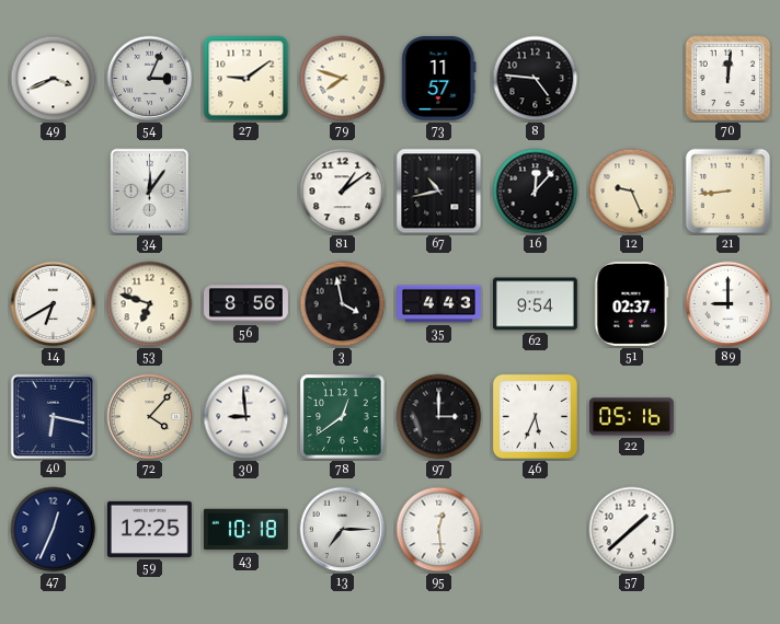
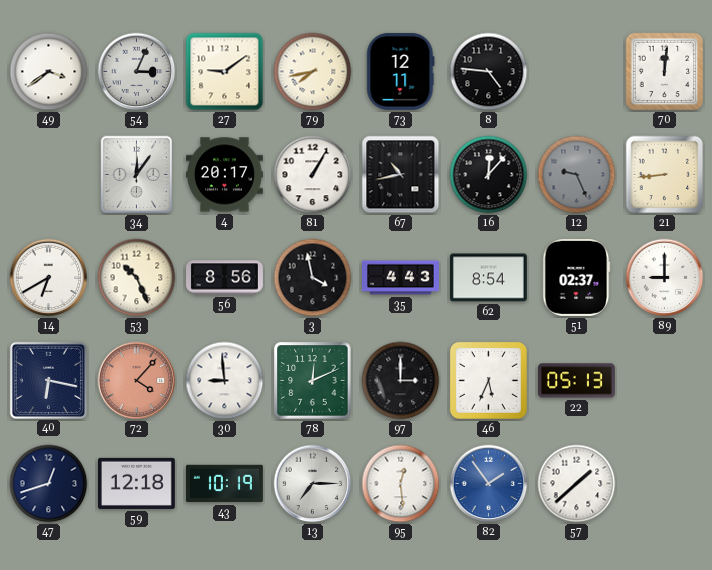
49: 3:41 -> 3:39
79: 7:48 -> 7:43
73: 11:57 -> 12:11
4: none -> 20:17
81: 1:09 -> 1:05
12 dial: cream -> grey
53: 6:48 -> 10:26
62: 9:54 -> 8:54
72 dial: cream -> salmon
78: 12:39 -> 12:11
22: 05:16 -> 05:13
47: 12:34 -> 12:42
59: 12:25 -> 12:18
43: 10:18 -> 10:19
82: none -> 1:54
